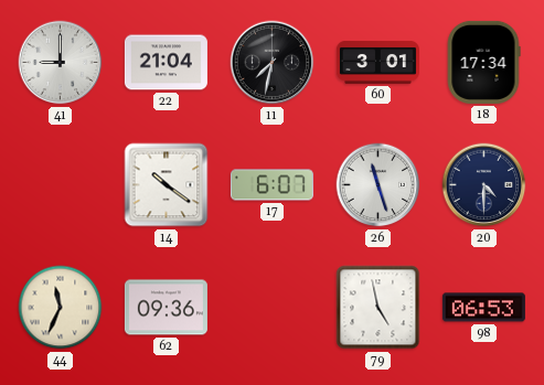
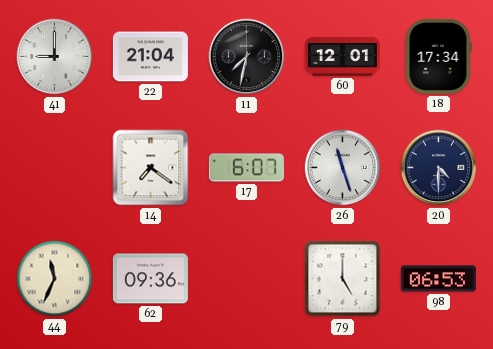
60: 3:01 -> 12:01
14: 10:21 -> 7:21
79: 4:58 -> 5:00
